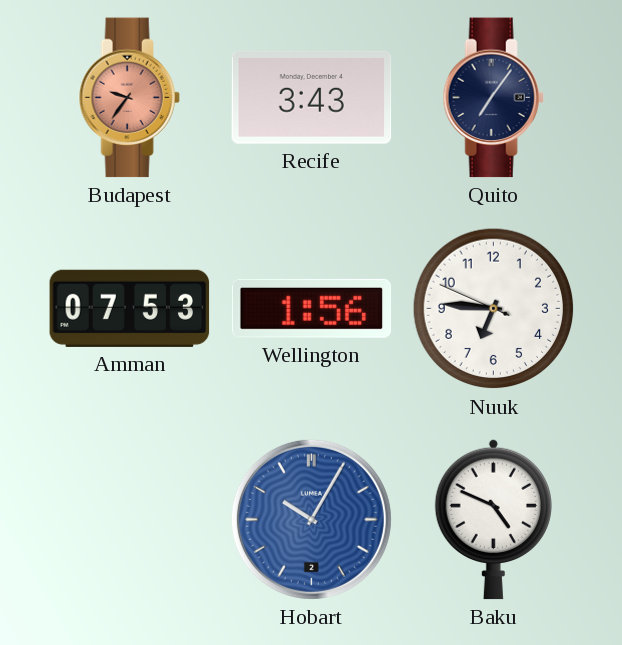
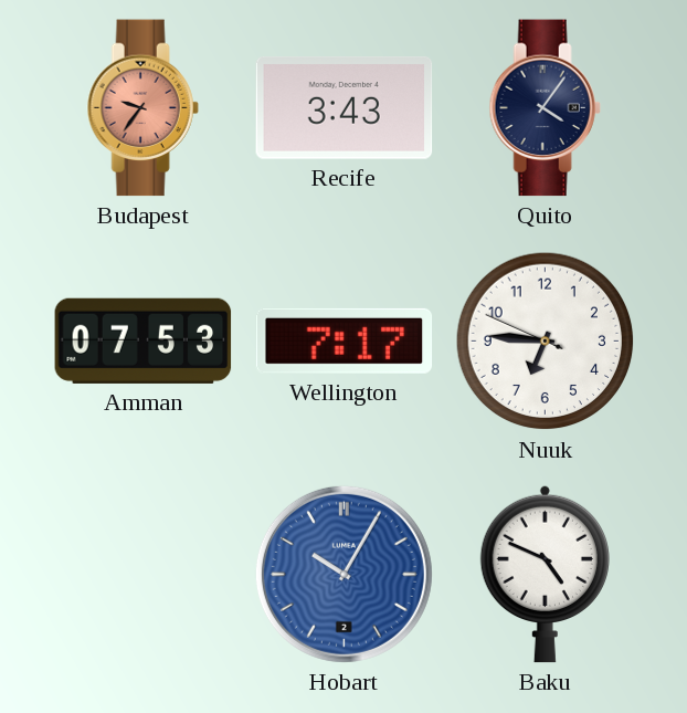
Quito: 7:06 -> 4:06
Wellington: 1:56 -> 7:17
